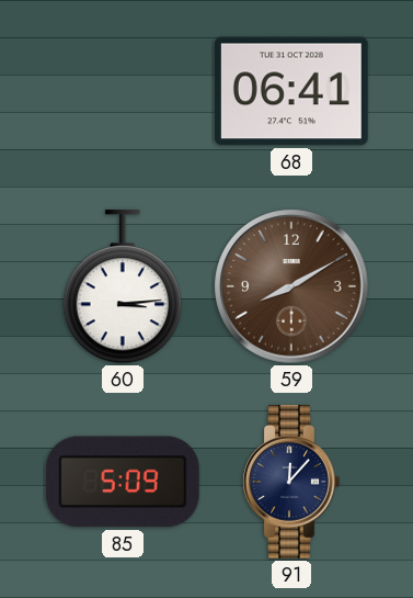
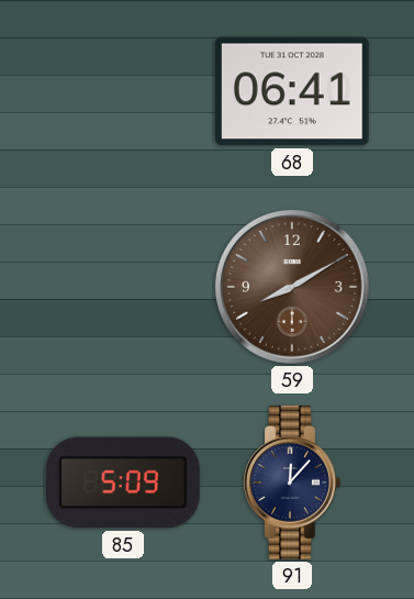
60: 3:14 -> none
